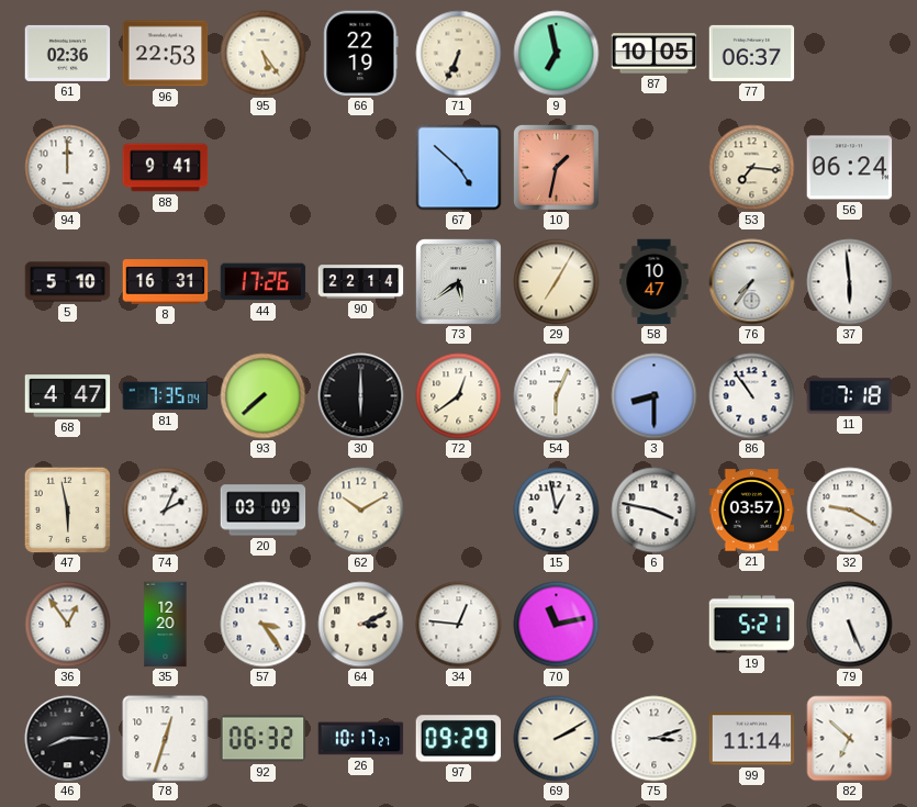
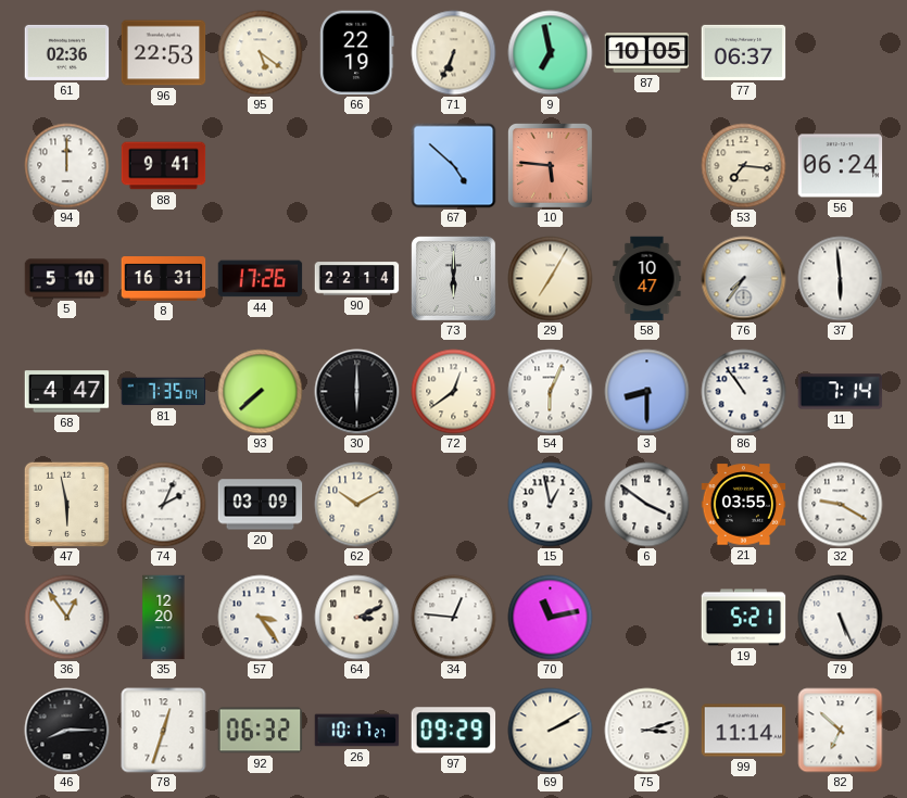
95: 5:24 -> 5:21
10: 1:32 -> 5:46
73: 5:39 -> 6:00
11: 7:18 -> 7:14
6: 3:47 -> 3:51
21: 03:57 -> 03:55
